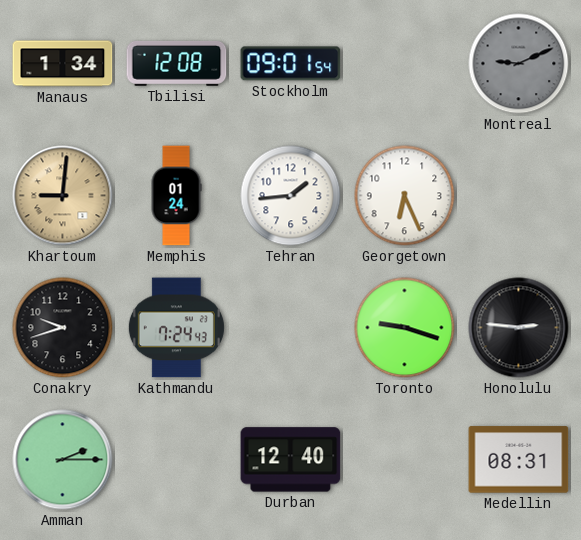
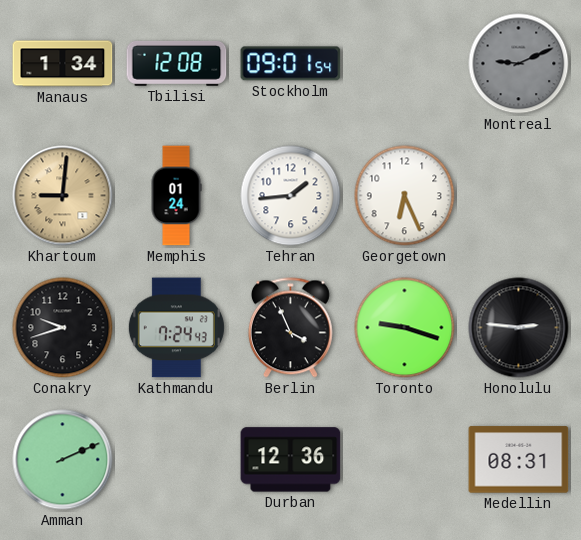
Berlin: none -> 3:56
Amman: 2:15 -> 2:11
Durban: 12:40 -> 12:36
